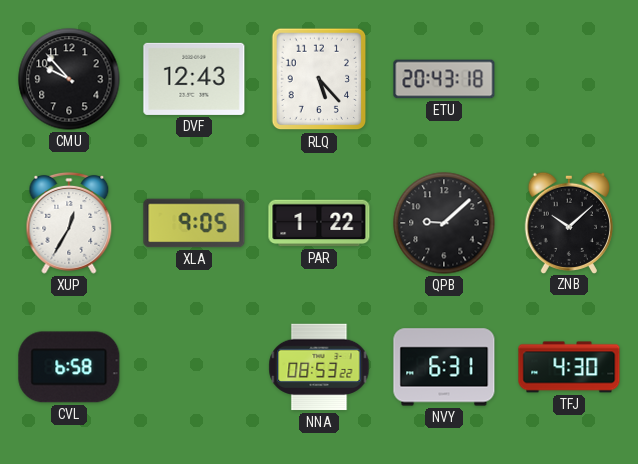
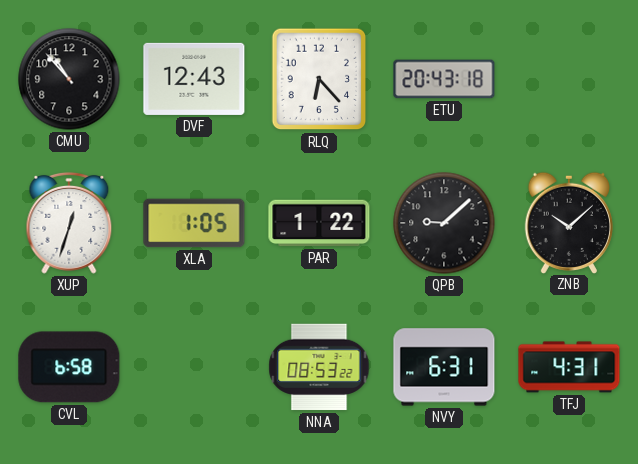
CMU: 9:53 -> 10:53
RLQ: 5:23 -> 6:23
XUP: 12:35 -> 12:33
XLA: 9:05 -> 1:05
TFJ: 4:30 -> 4:31
